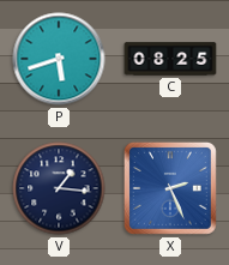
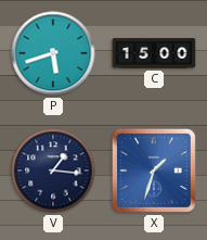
C: 08:25 -> 15:00
X: 2:26 -> 1:33
